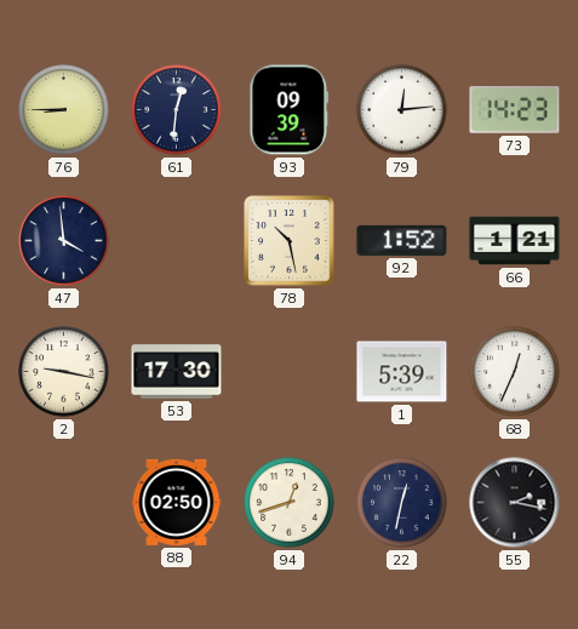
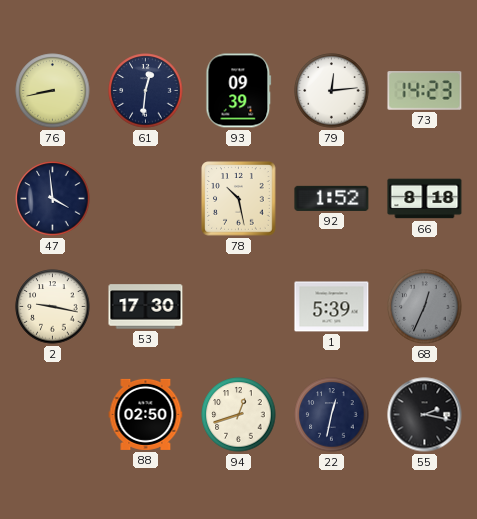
76: 8:45 -> 8:43
66: 1:21 -> 8:18
68 dial: white -> grey
